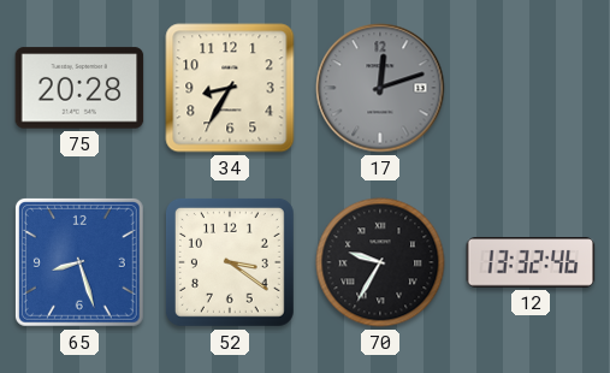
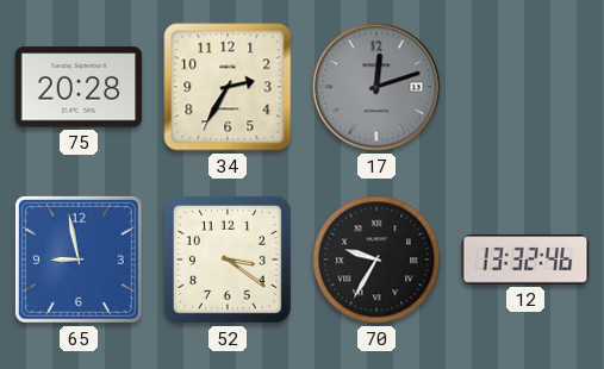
34: 8:35 -> 2:35
65: 8:27 -> 8:58
